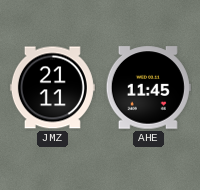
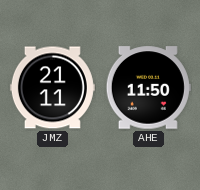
AHE: 11:45 -> 11:50
